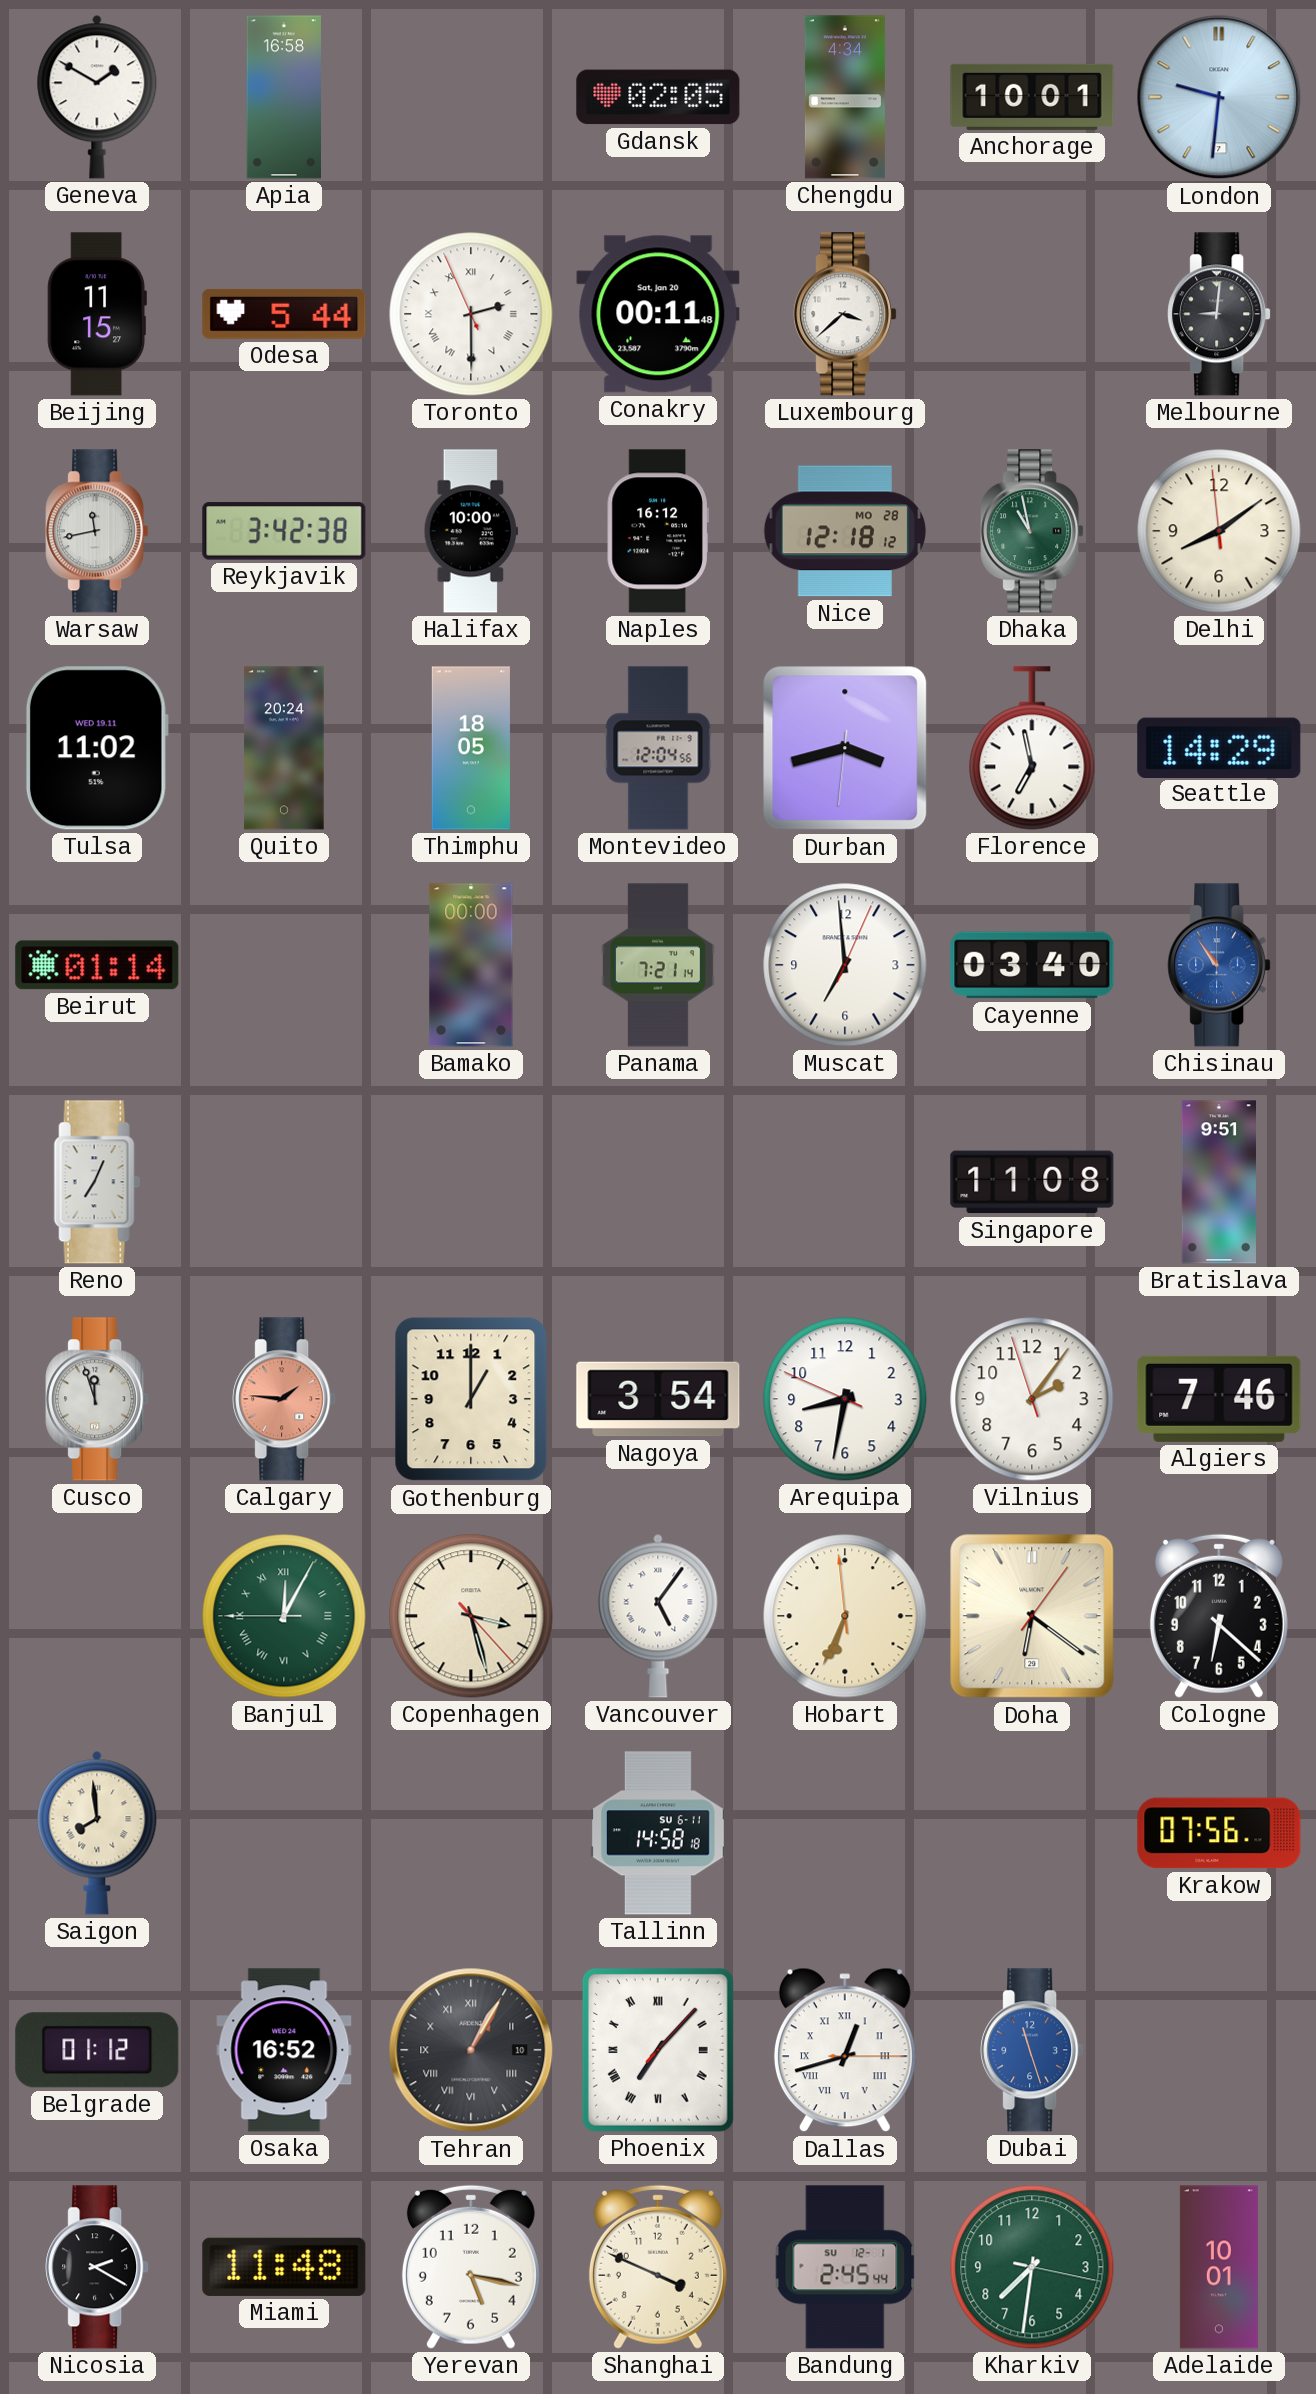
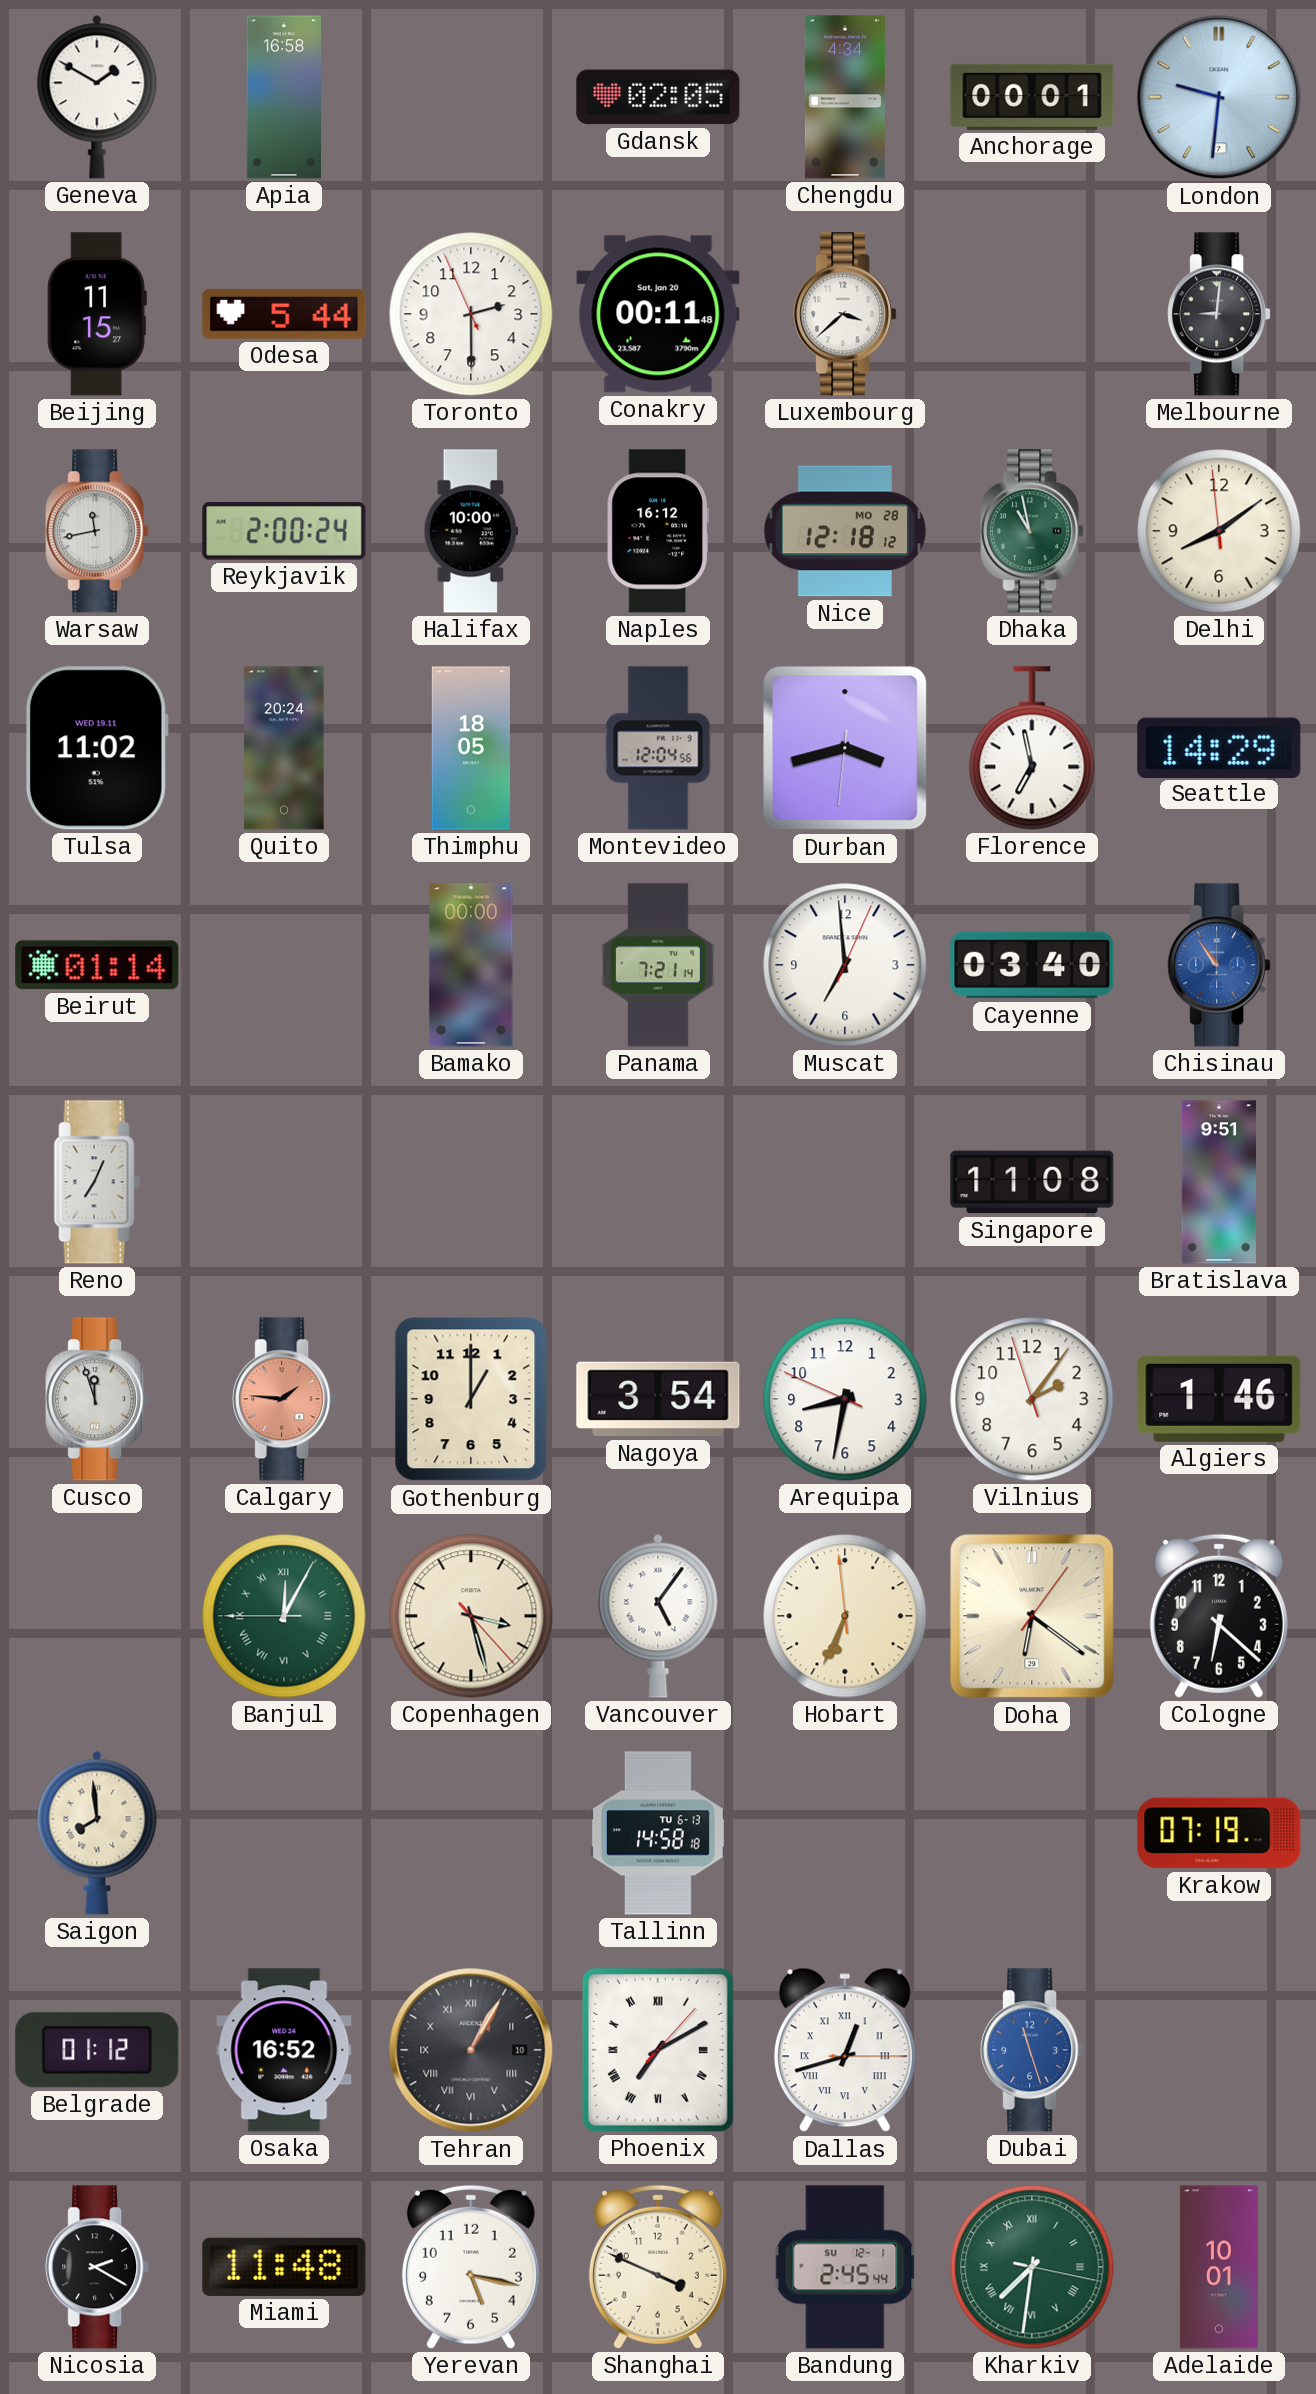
Anchorage: 10:01 -> 00:01
Toronto numerals: Roman -> Arabic
Reykjavik: 3:42 -> 2:00
Algiers: 7:46 -> 1:46
Tallinn date: SU 6-11 -> TU 6-13
Krakow: 07:56 -> 07:19
Phoenix: 7:07 -> 7:10
Kharkiv numerals: Arabic -> Roman
